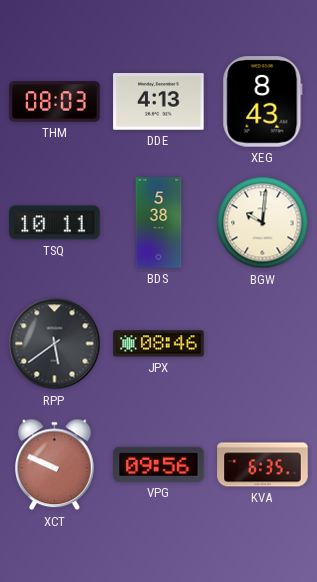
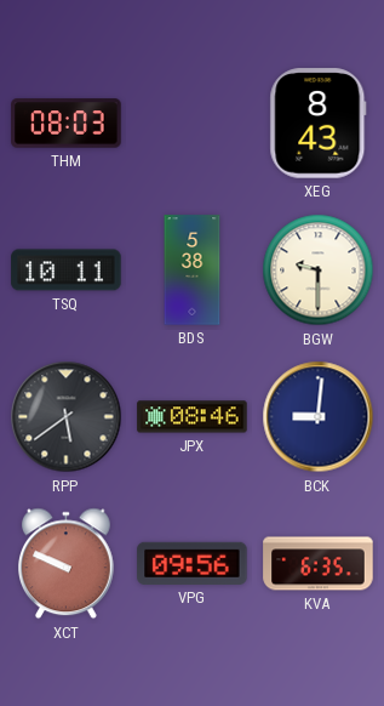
DDE: 4:13 -> none
BGW: 10:01 -> 9:30
BCK: none -> 9:01
